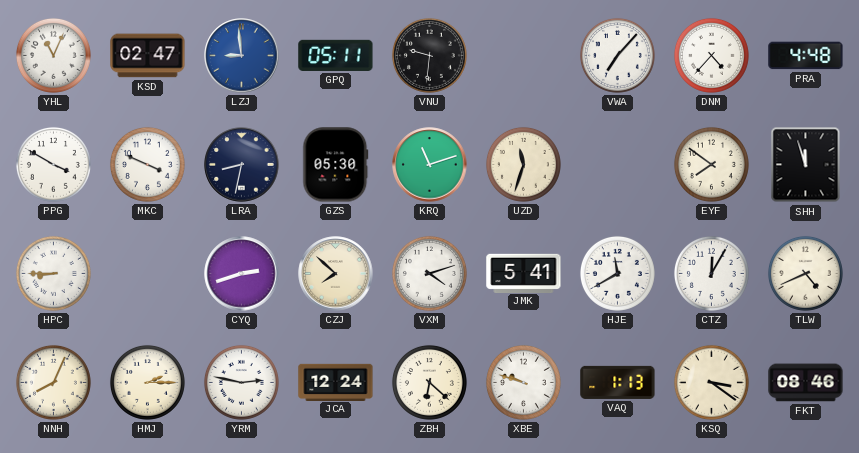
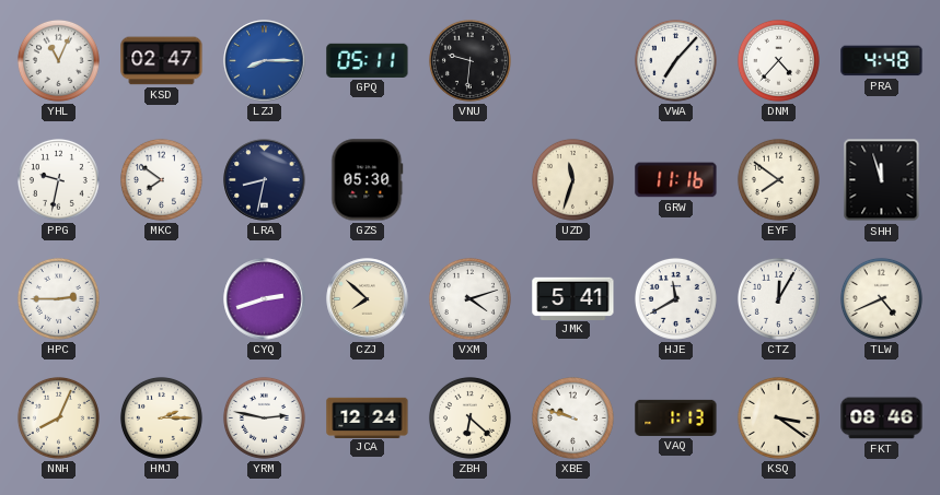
LZJ: 8:59 -> 8:15
PPG: 3:50 -> 9:32
MKC: 3:49 -> 7:51
KRQ: 11:12 -> none
GRW: none -> 11:16
HPC: 8:45 -> 2:45
